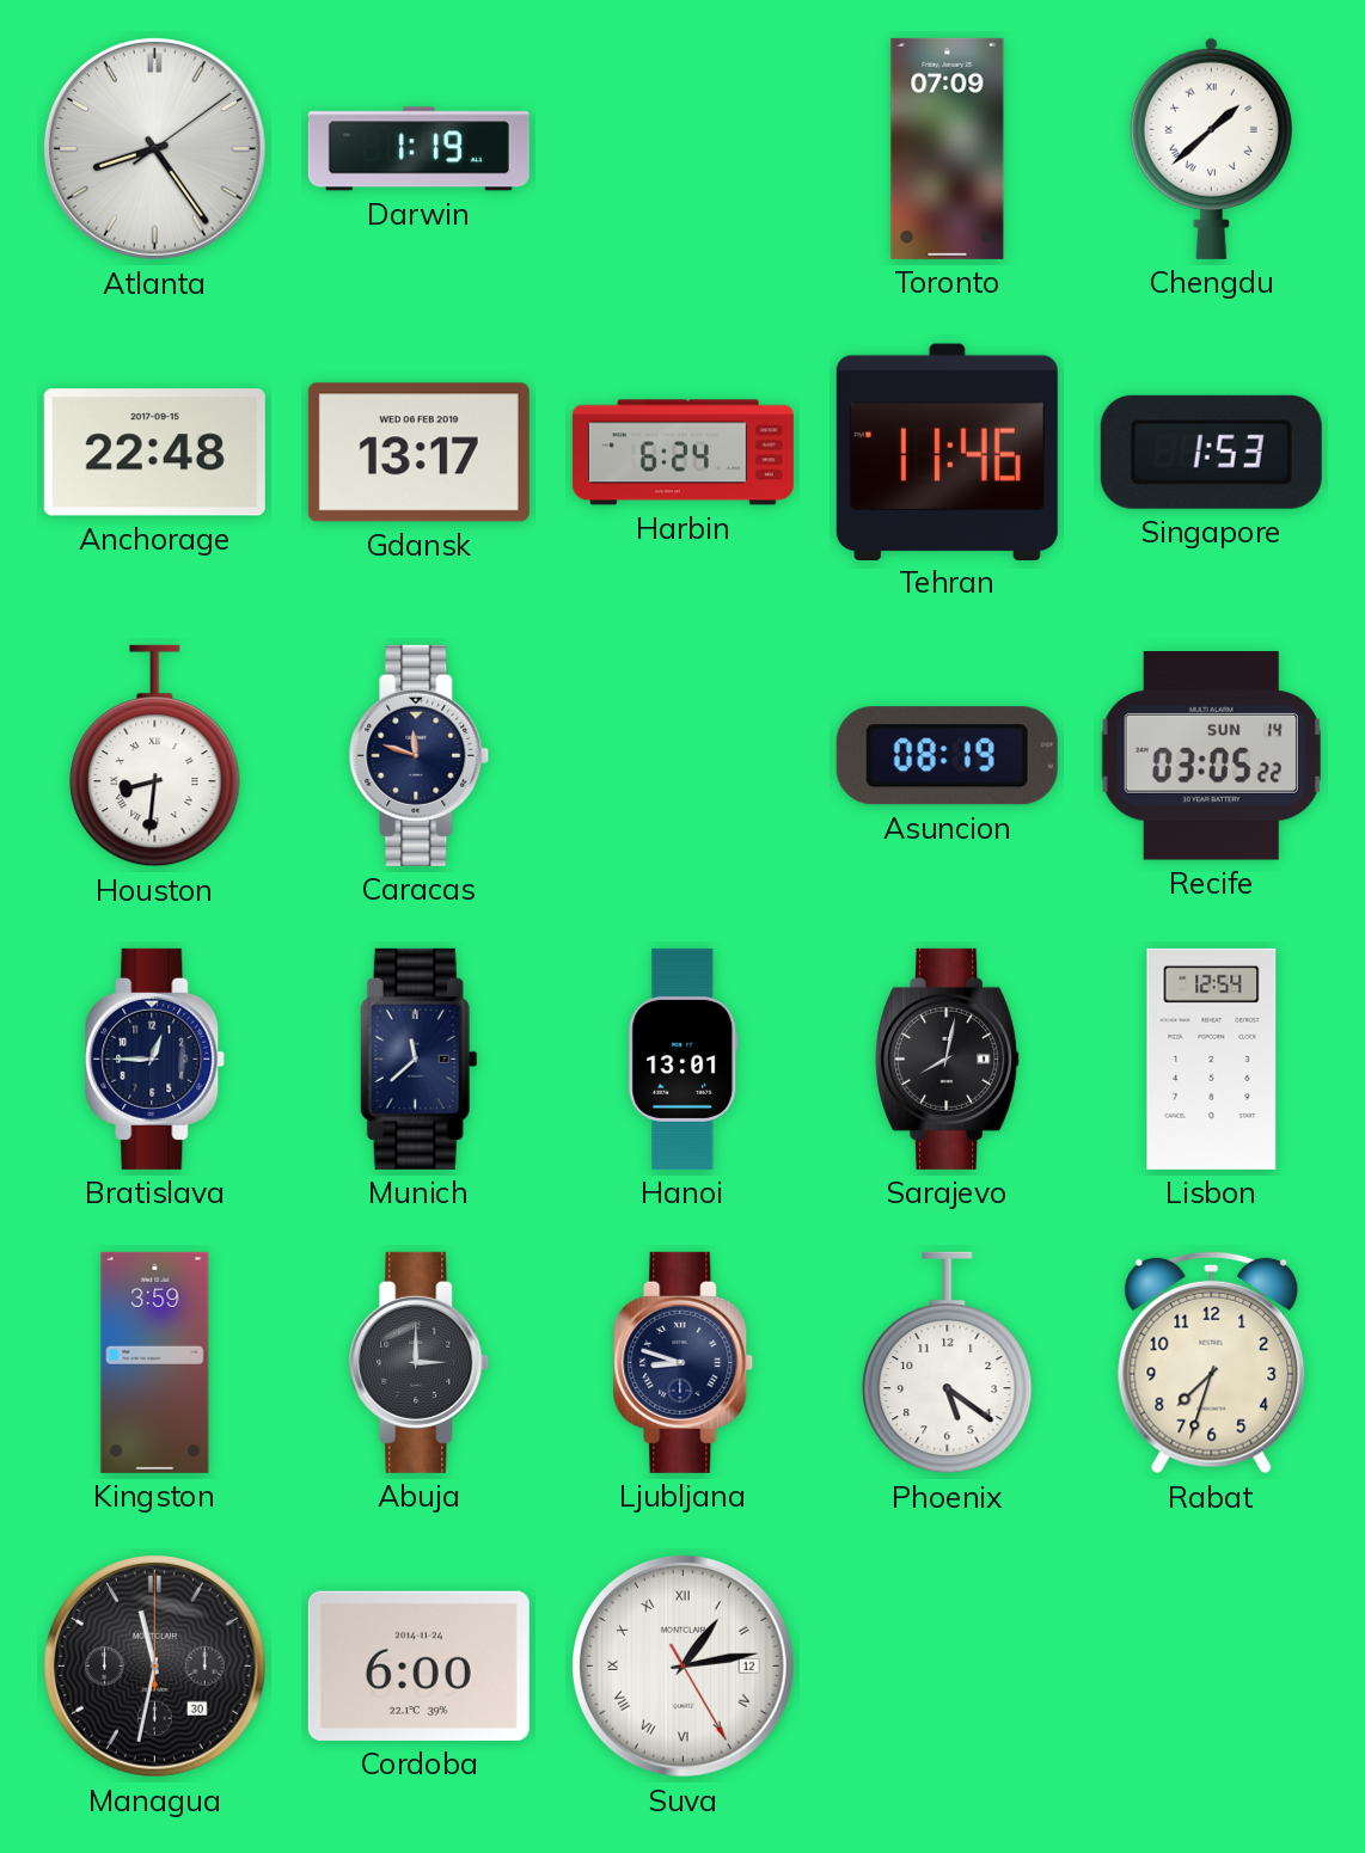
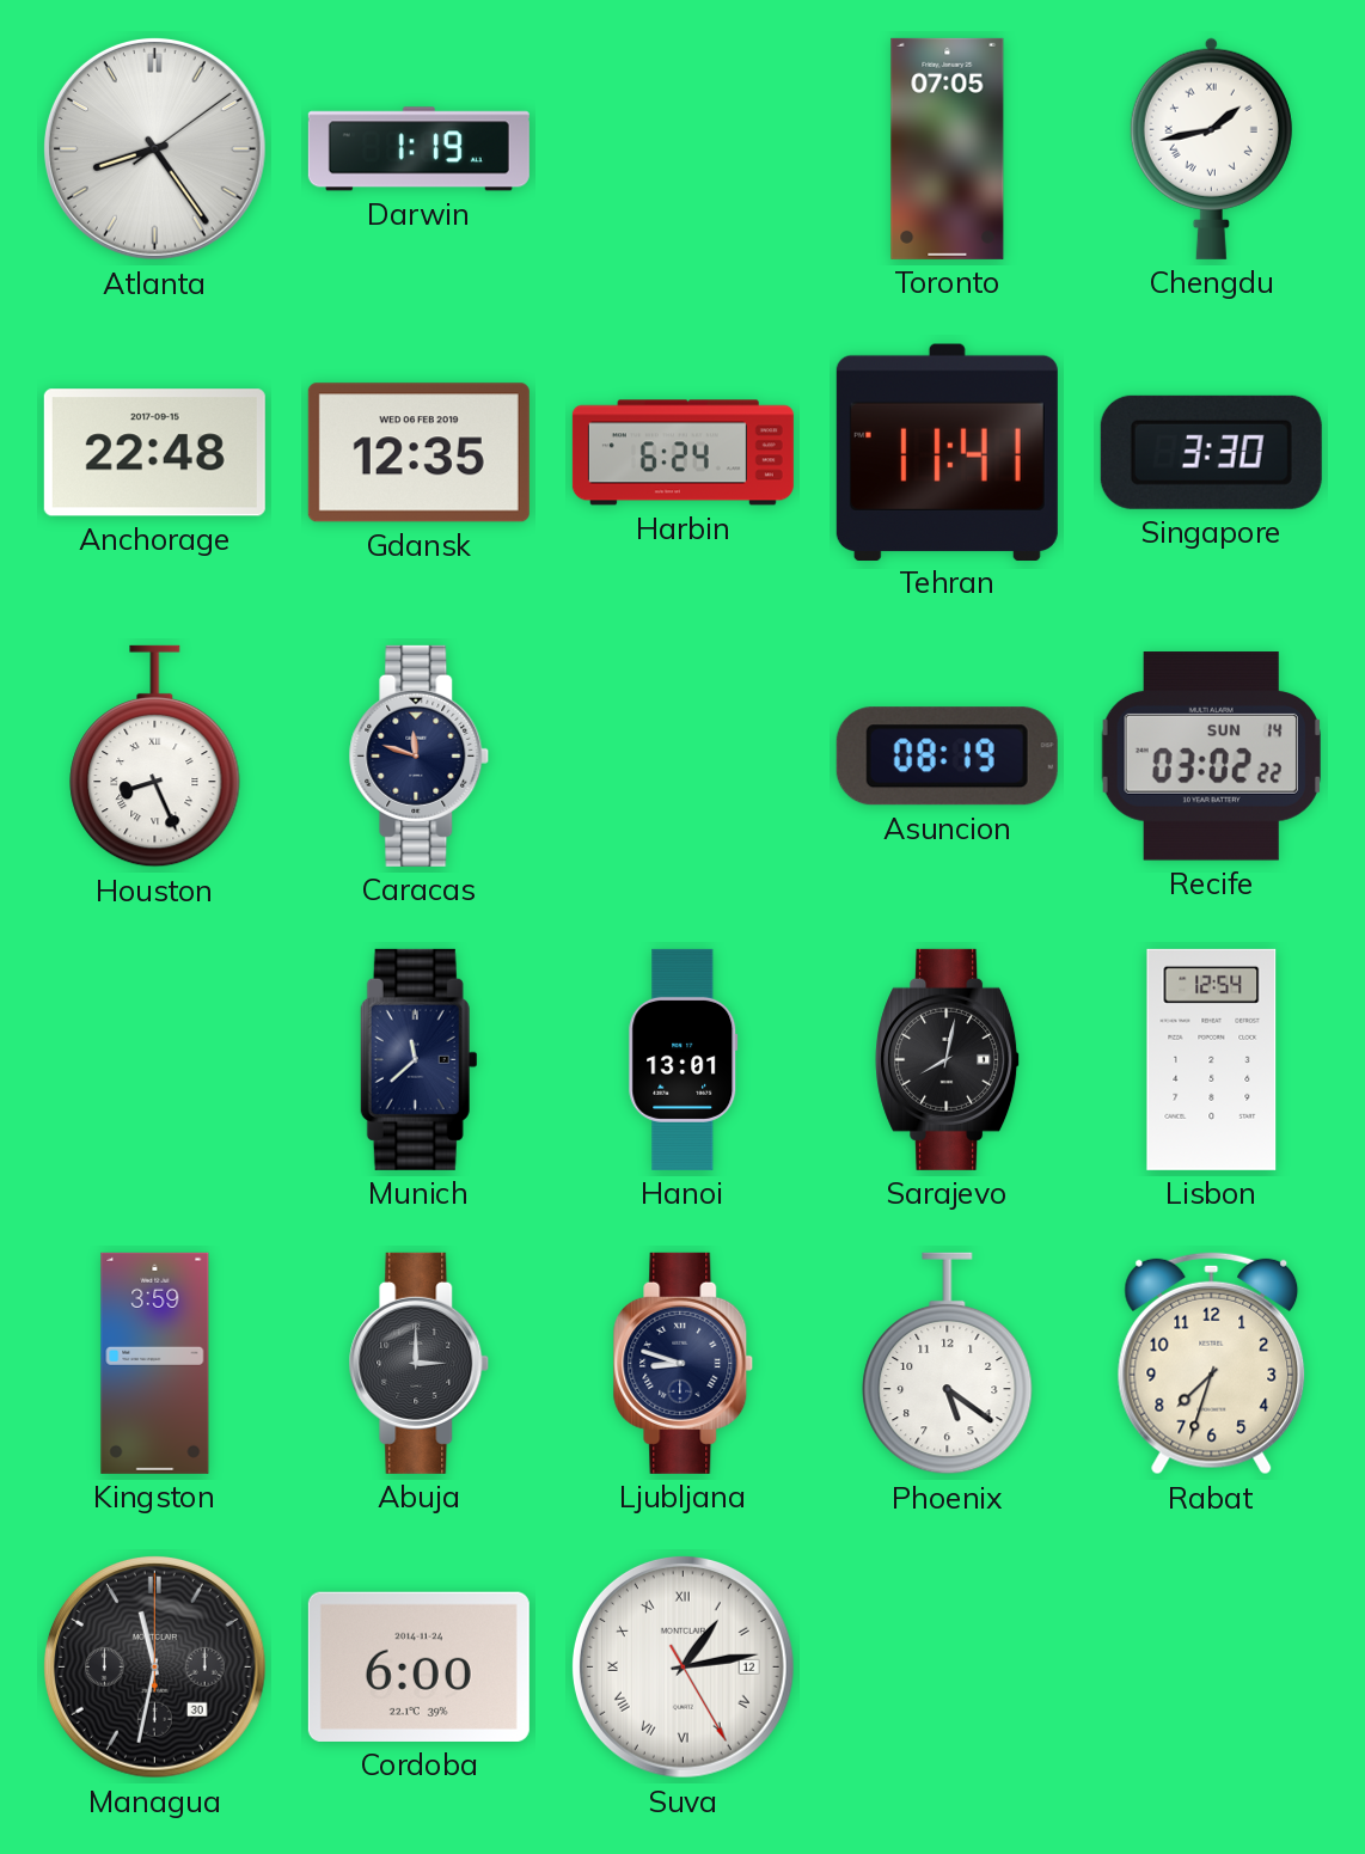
Toronto: 07:09 -> 07:05
Chengdu: 1:38 -> 1:43
Gdansk: 13:17 -> 12:35
Tehran: 11:46 -> 11:41
Singapore: 1:53 -> 3:30
Houston: 8:31 -> 8:26
Recife: 03:05 -> 03:02
Bratislava: 12:45 -> none
